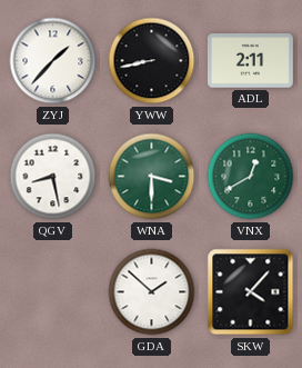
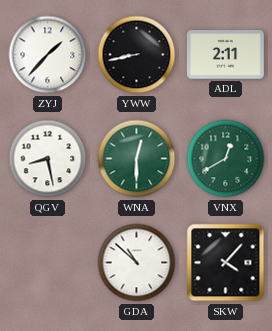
WNA: 3:30 -> 12:30
GDA: 1:52 -> 10:52
